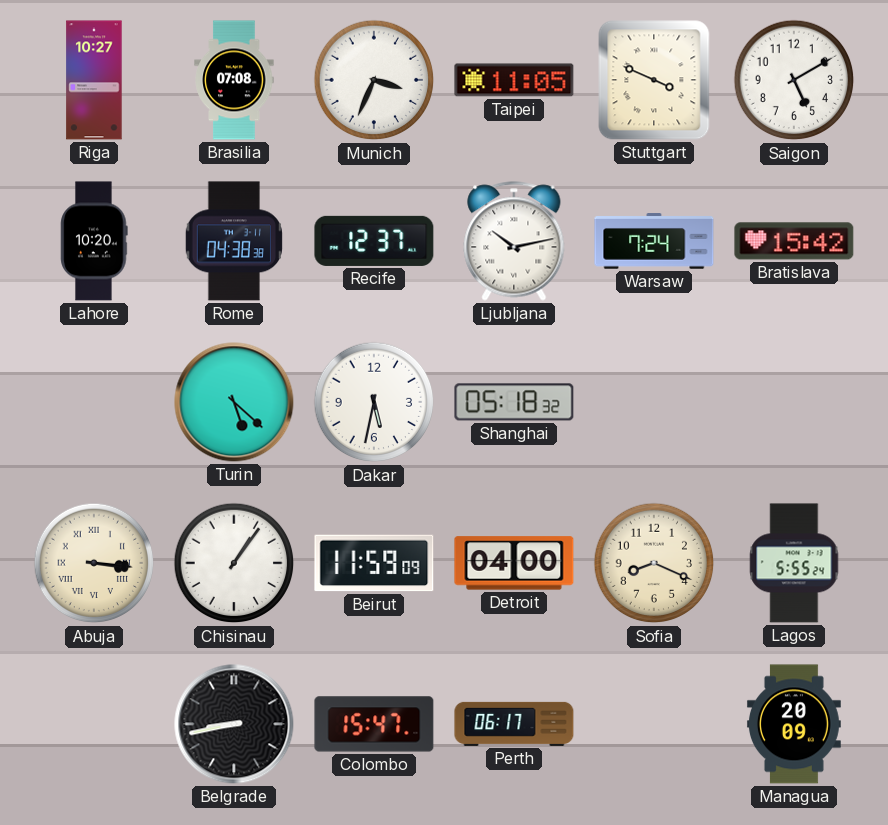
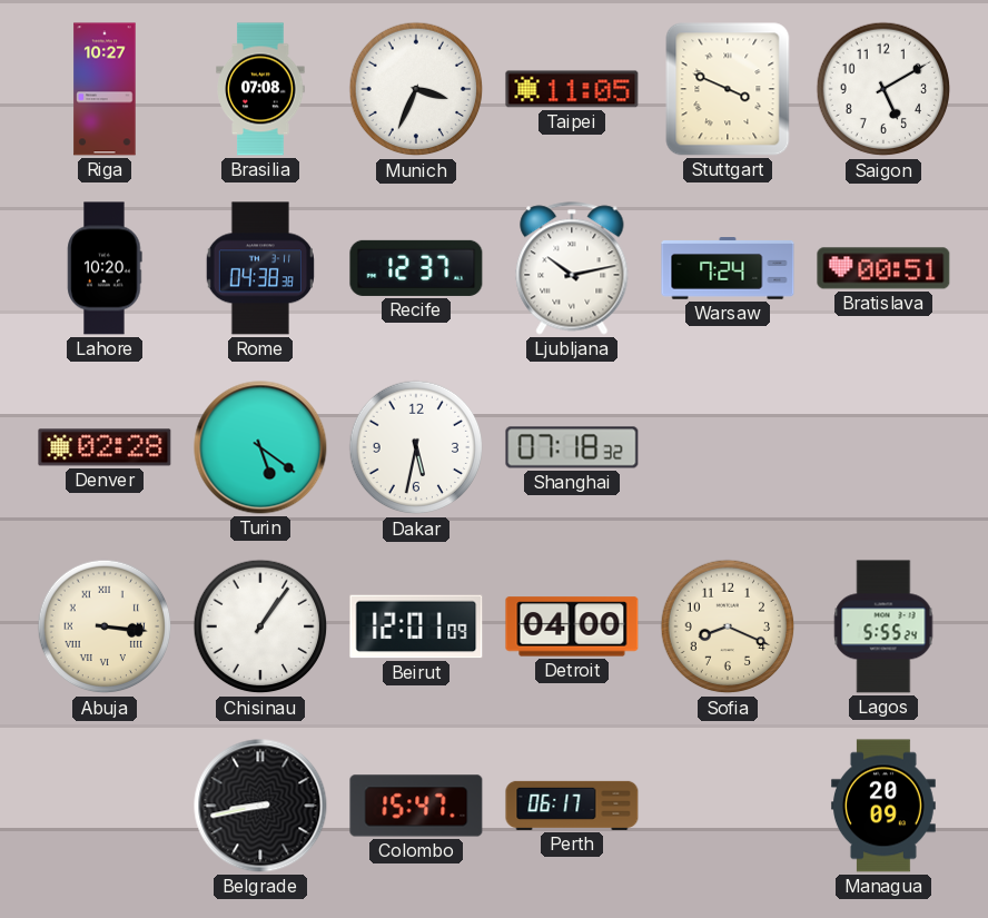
Bratislava: 15:42 -> 00:51
Denver: none -> 02:28
Turin: 5:22 -> 5:21
Shanghai: 05:18 -> 07:18
Beirut: 11:59 -> 12:01
